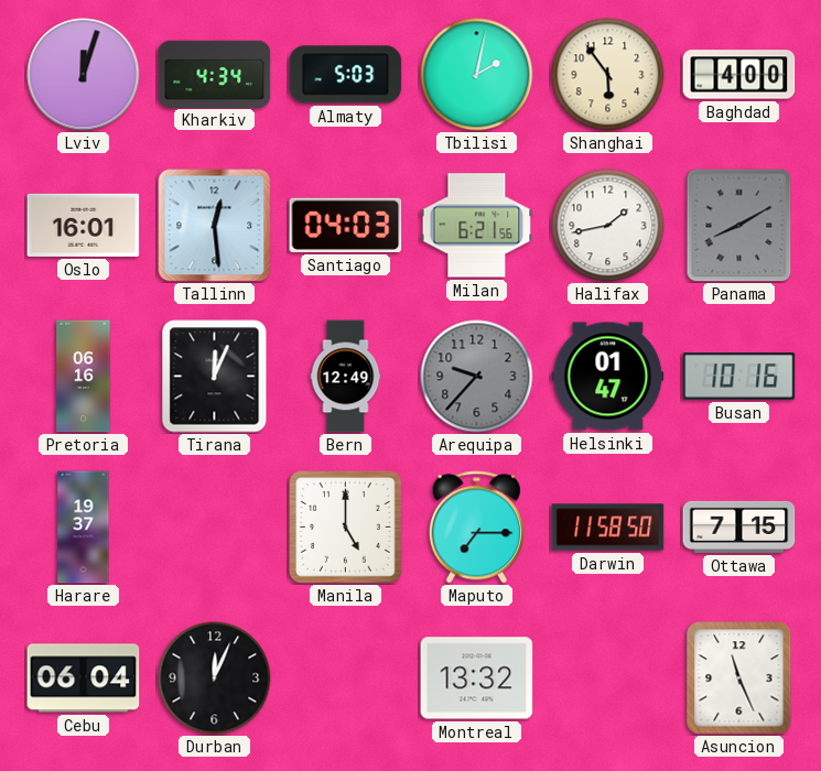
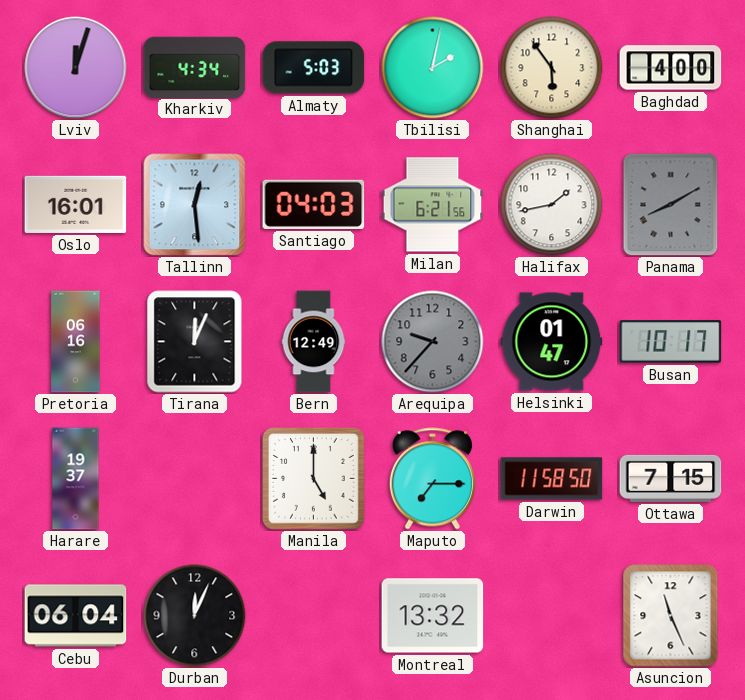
Busan: 10:16 -> 10:17
